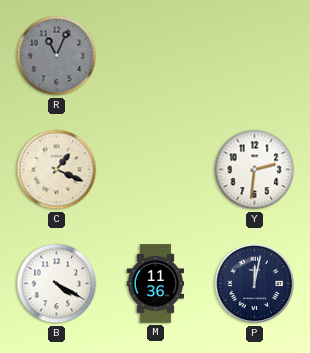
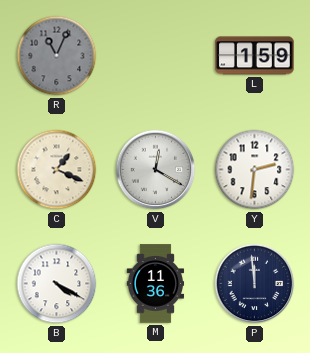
L: none -> 1:59
V: none -> 12:20
P: 12:02 -> 11:59
